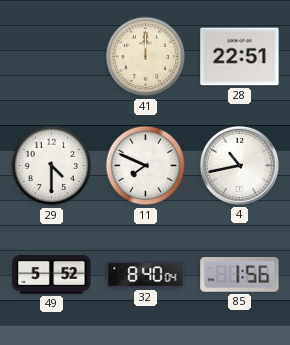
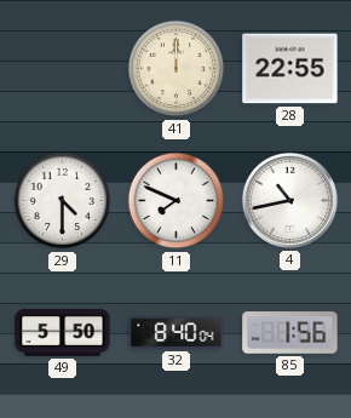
28: 22:51 -> 22:55
49: 5:52 -> 5:50
